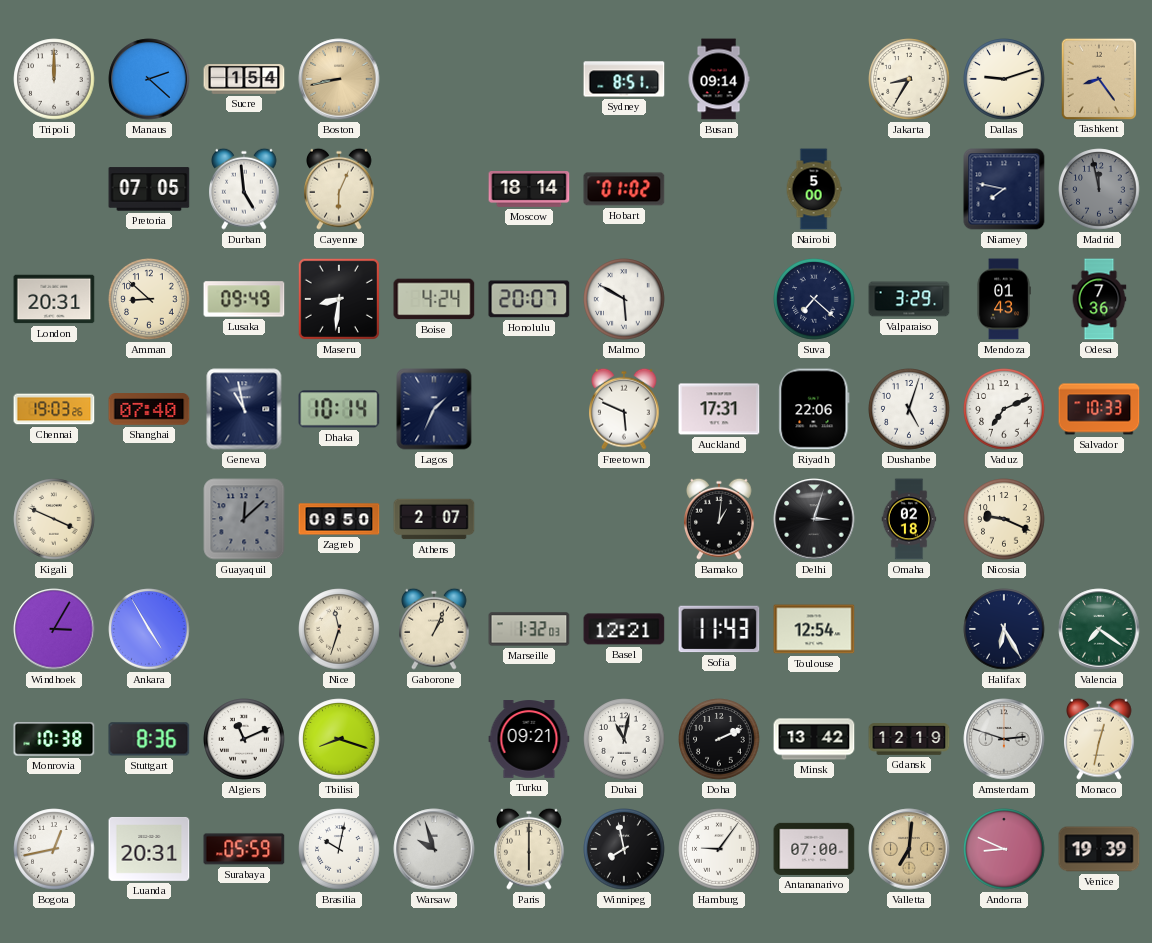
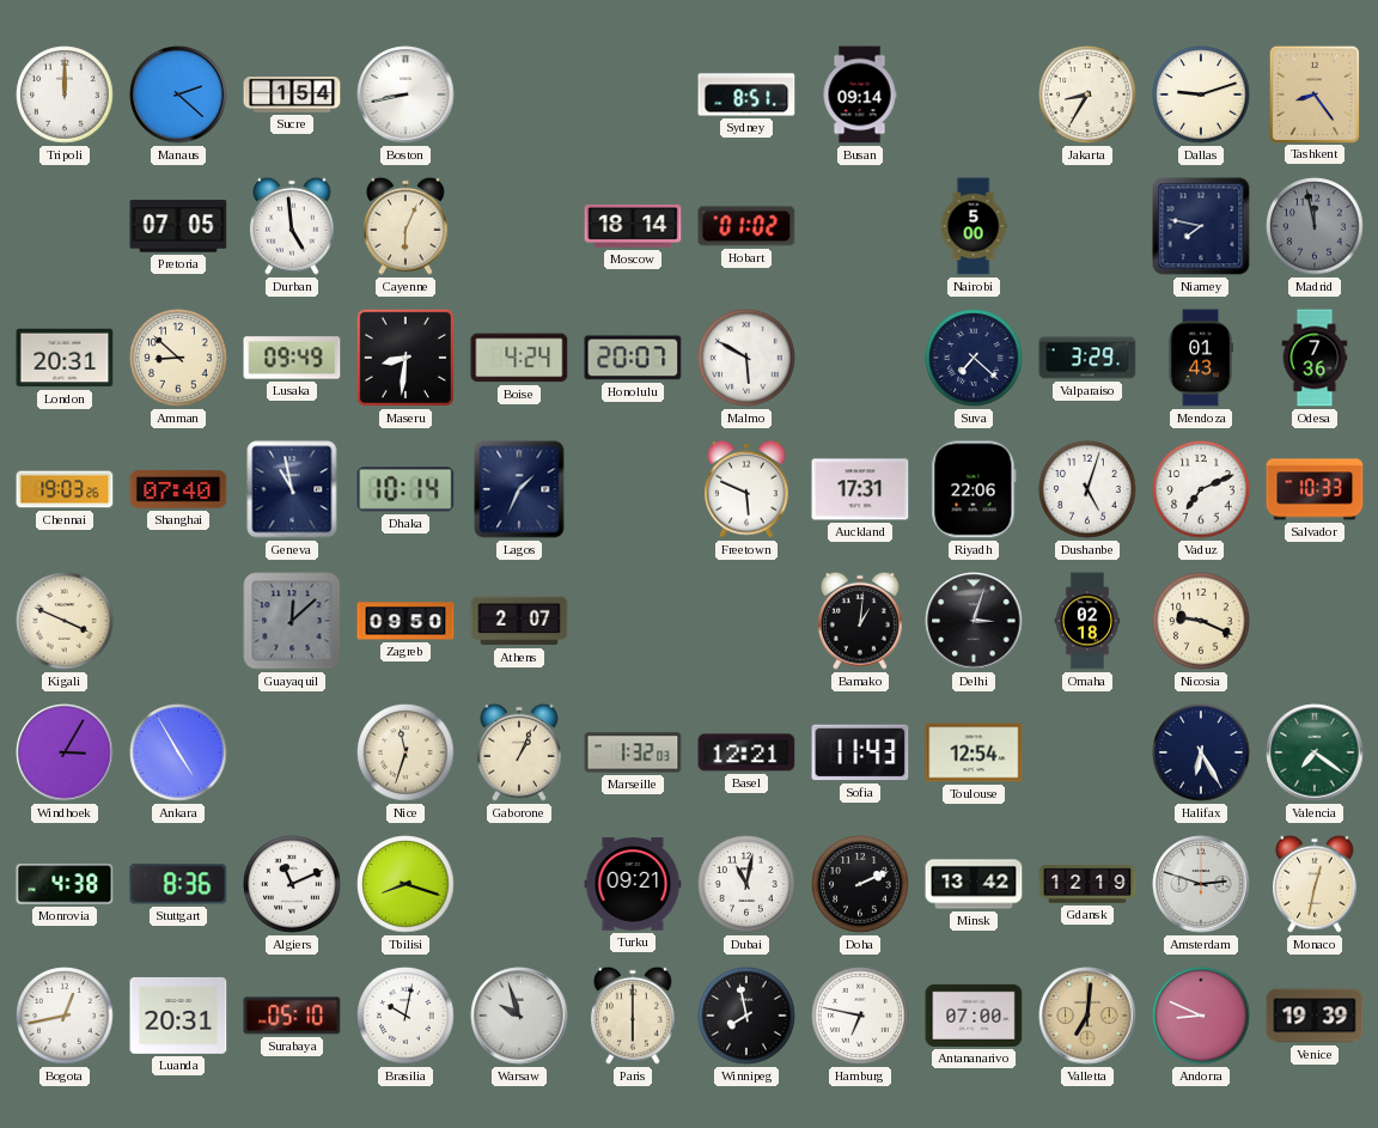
Boston dial: champagne -> white
Monrovia: 10:38 -> 4:38
Surabaya: 05:59 -> 05:10
Hamburg: 9:06 -> 6:47
